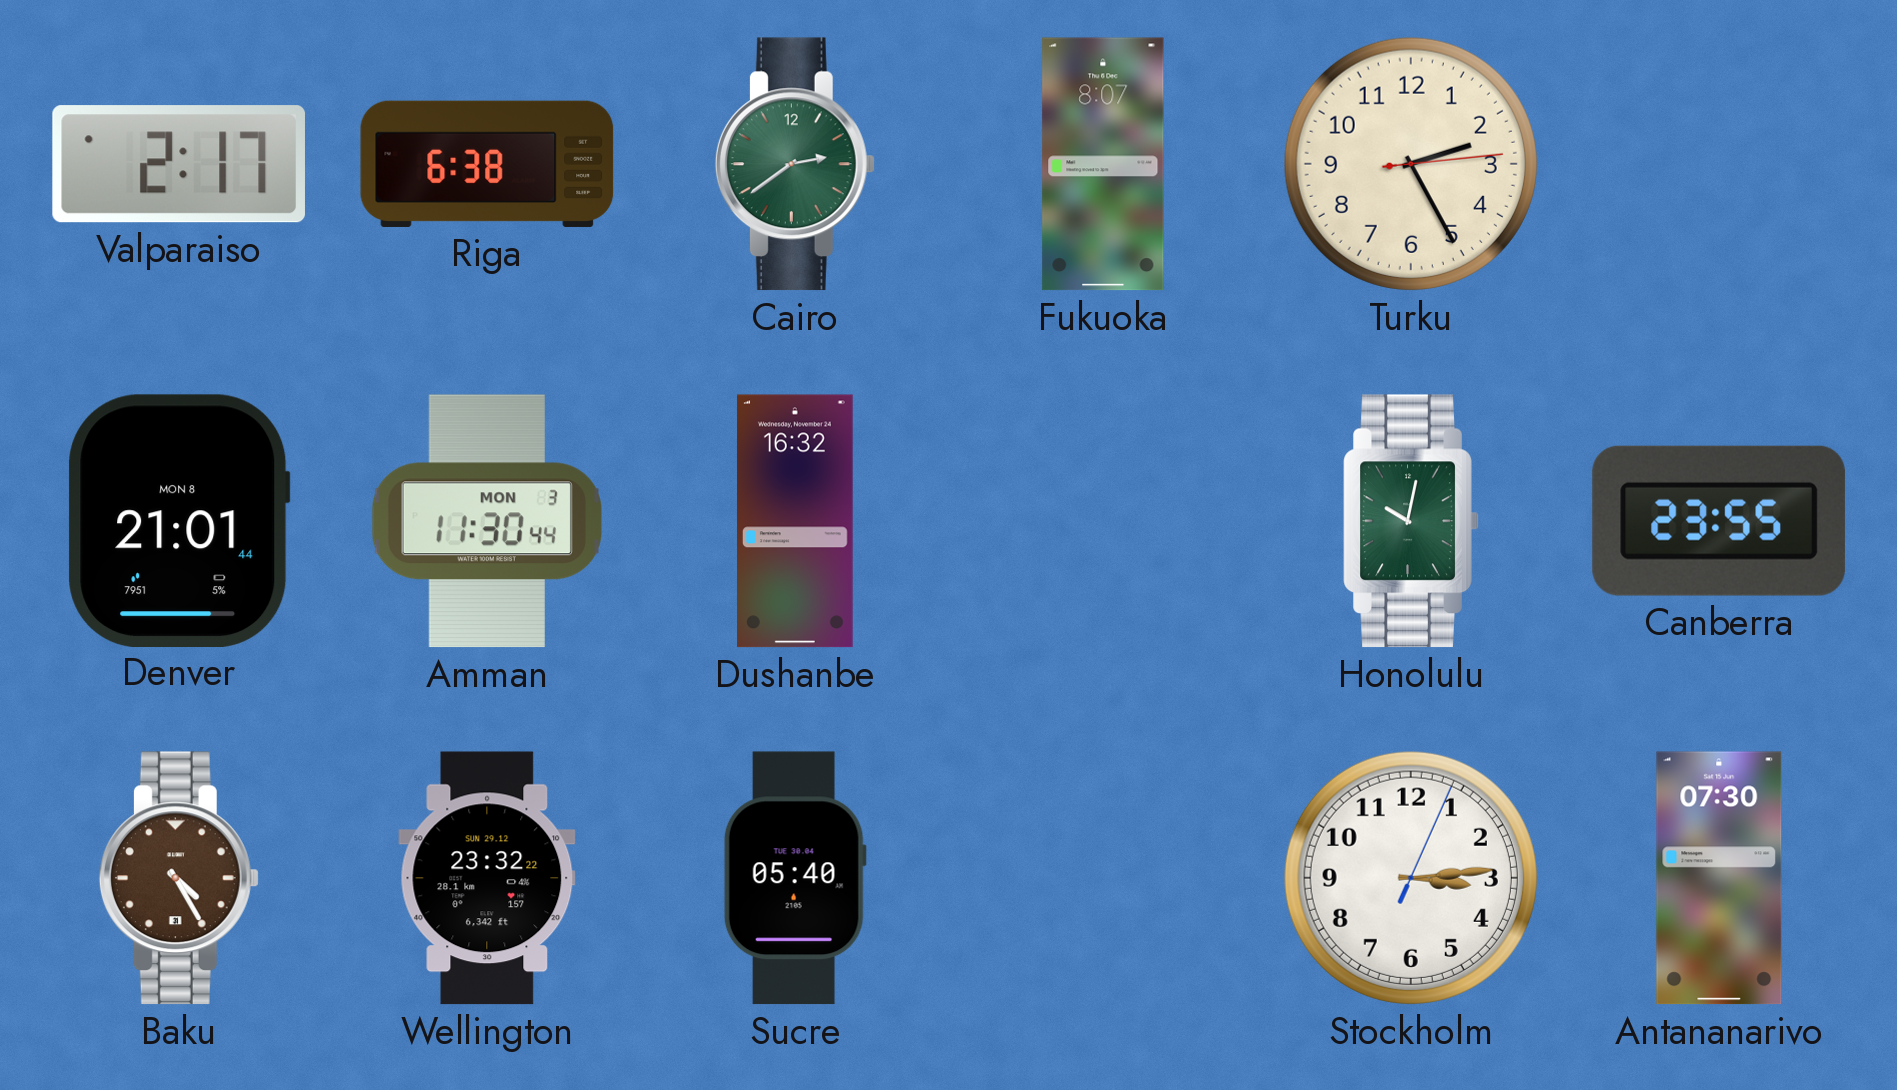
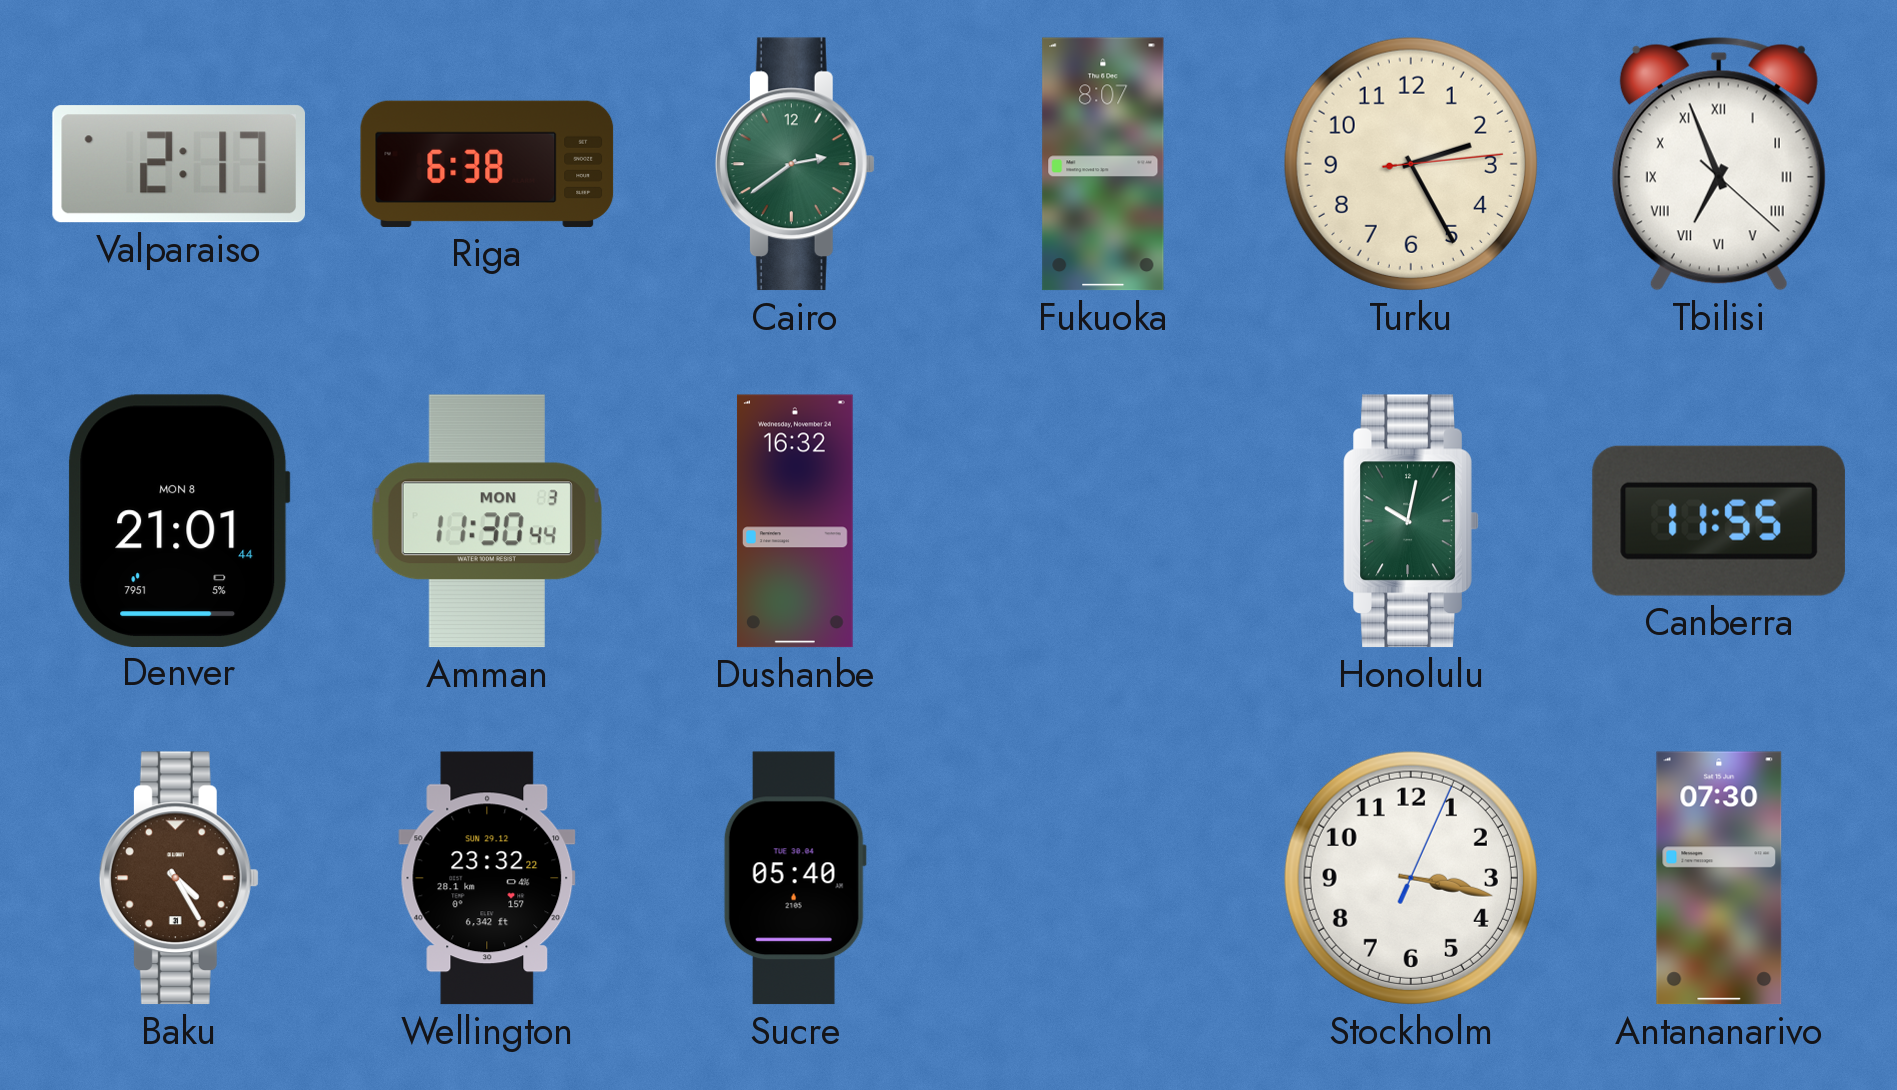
Tbilisi: none -> 6:56
Canberra: 23:55 -> 11:55
Stockholm: 3:14 -> 3:17
